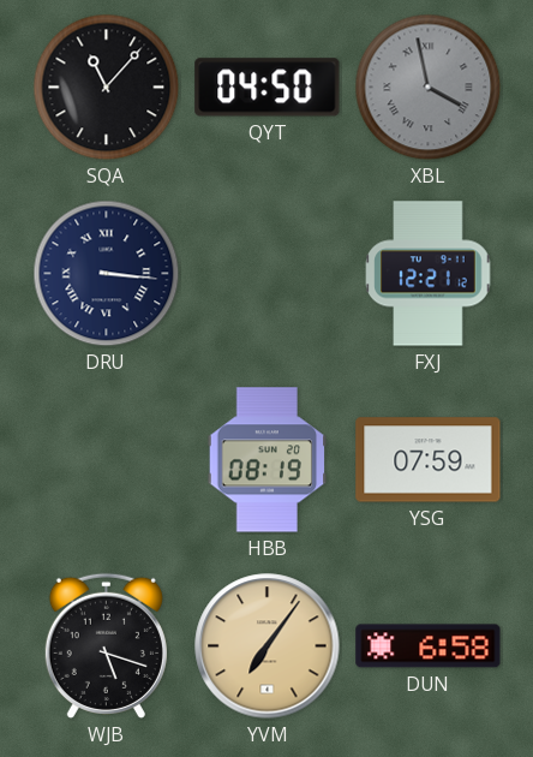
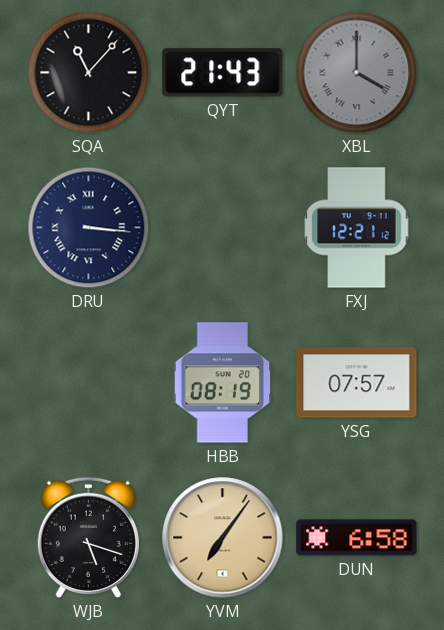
QYT: 04:50 -> 21:43
XBL: 3:58 -> 4:00
YSG: 07:59 -> 07:57
